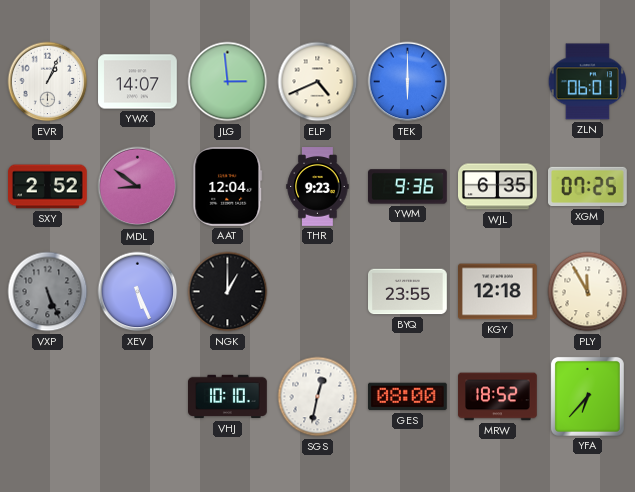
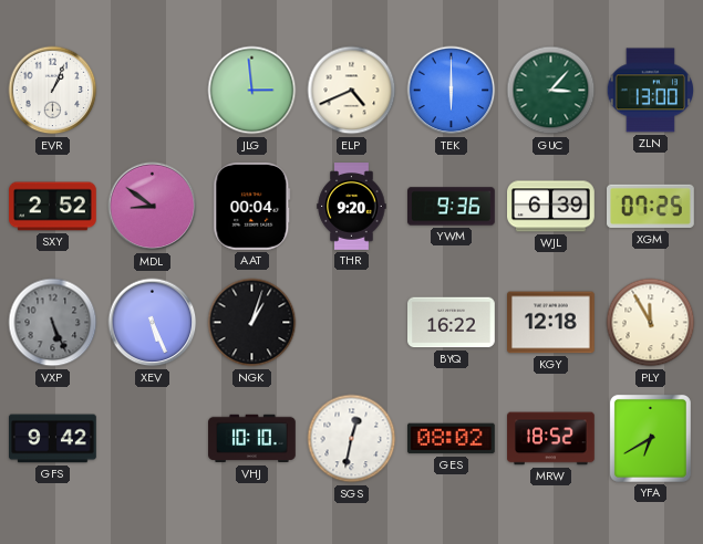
YWX: 14:07 -> none
GUC: none -> 3:07
ZLN: 06:01 -> 13:00
AAT: 12:04 -> 00:04
THR: 9:23 -> 9:20
WJL: 6:35 -> 6:39
NGK: 1:00 -> 1:03
BYQ: 23:55 -> 16:22
GFS: none -> 9:42
GES: 08:00 -> 08:02
YFA: 6:37 -> 6:40
